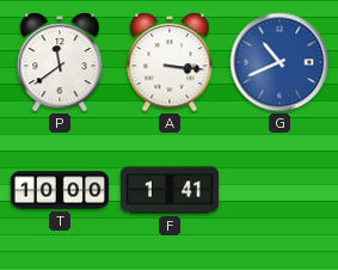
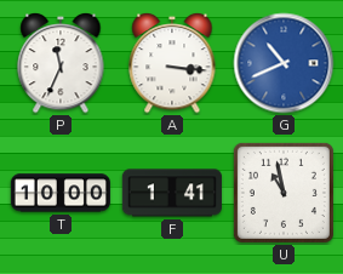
P: 11:39 -> 11:34
U: none -> 10:58
